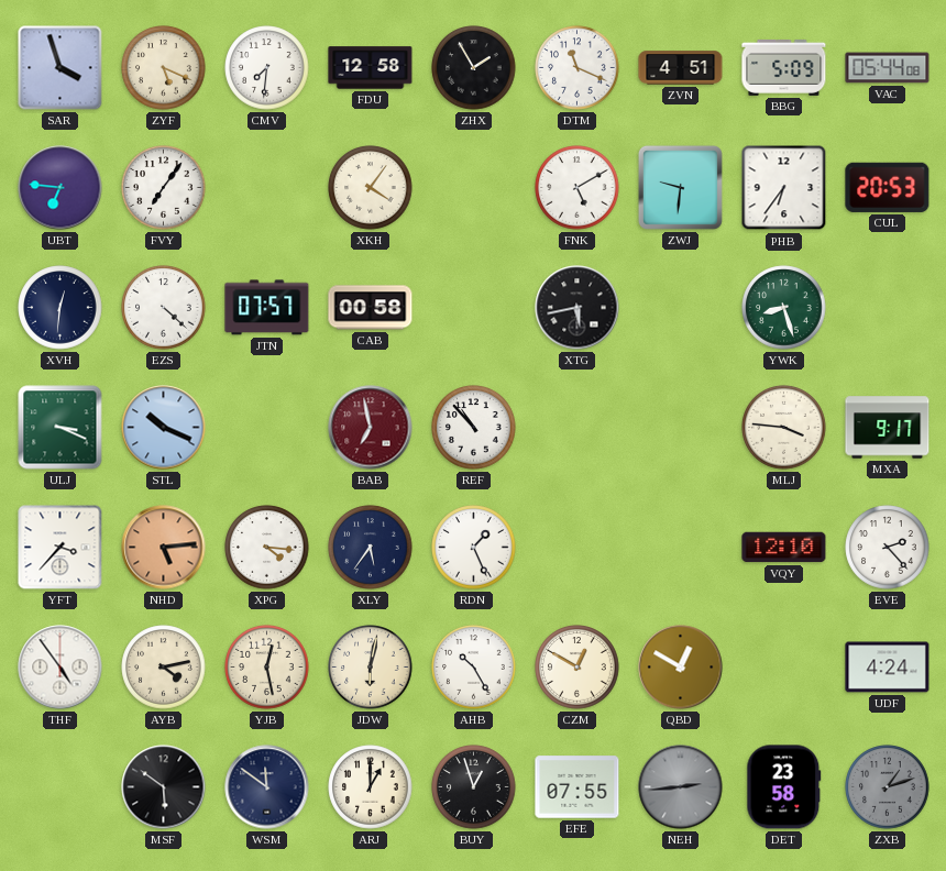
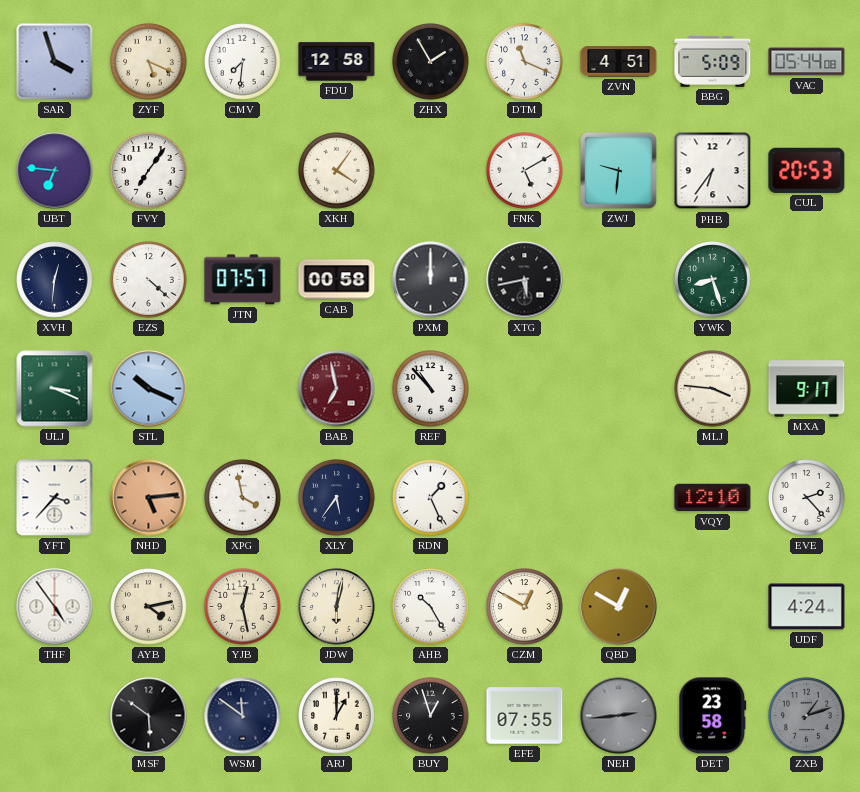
PXM: none -> 12:00
XPG: 4:16 -> 3:58
